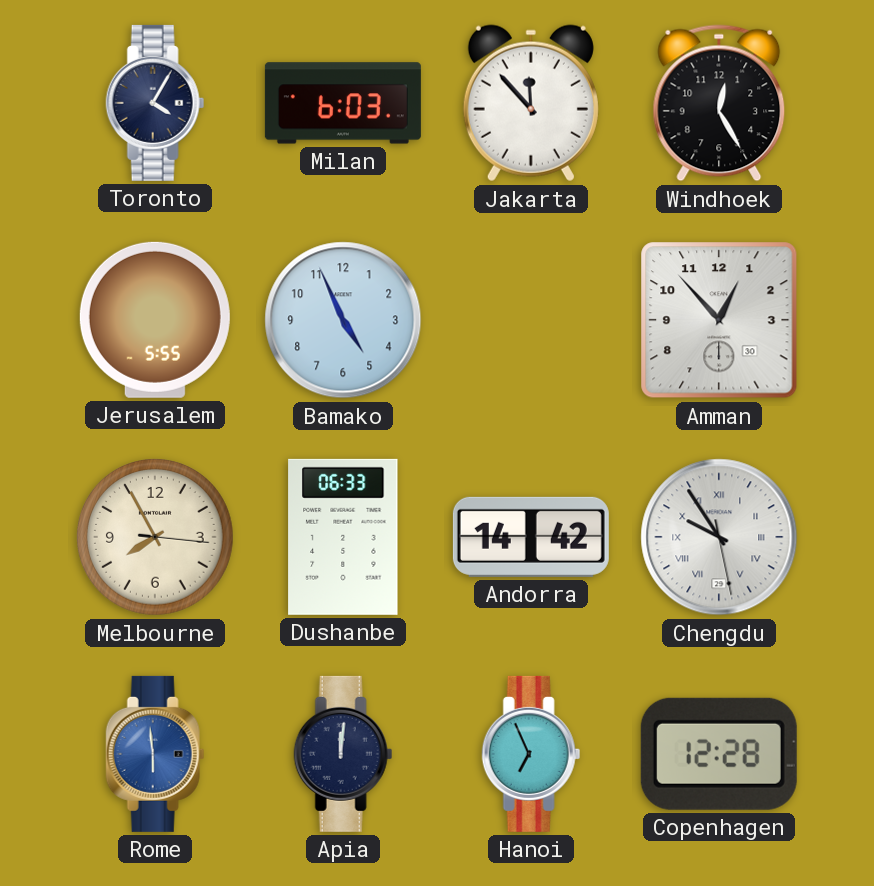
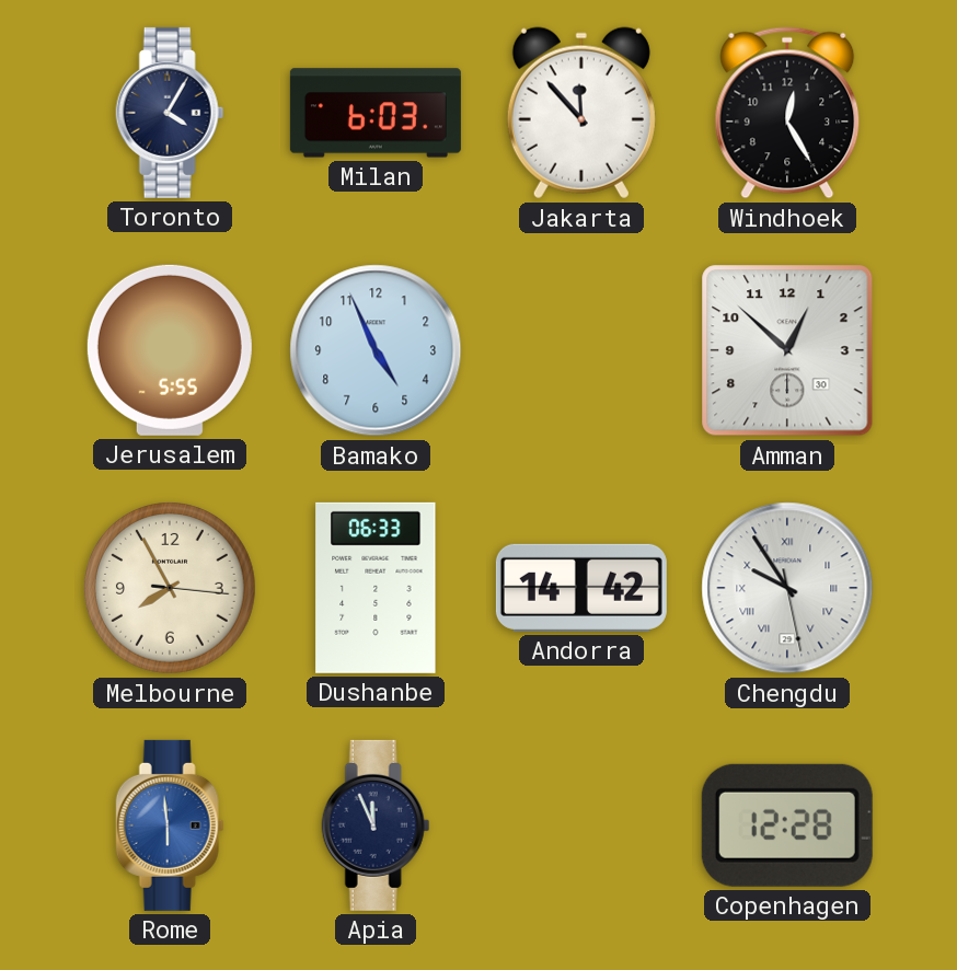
Amman: 12:53 -> 12:52
Apia: 12:01 -> 11:56
Hanoi: 6:56 -> none
